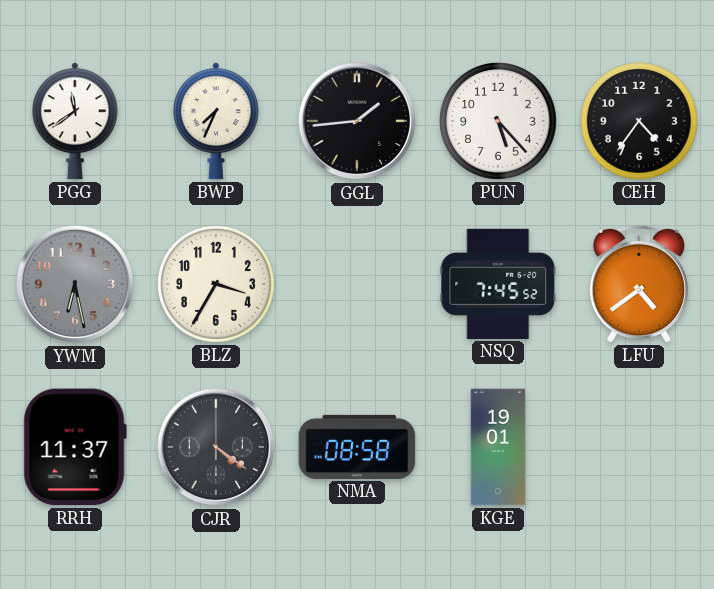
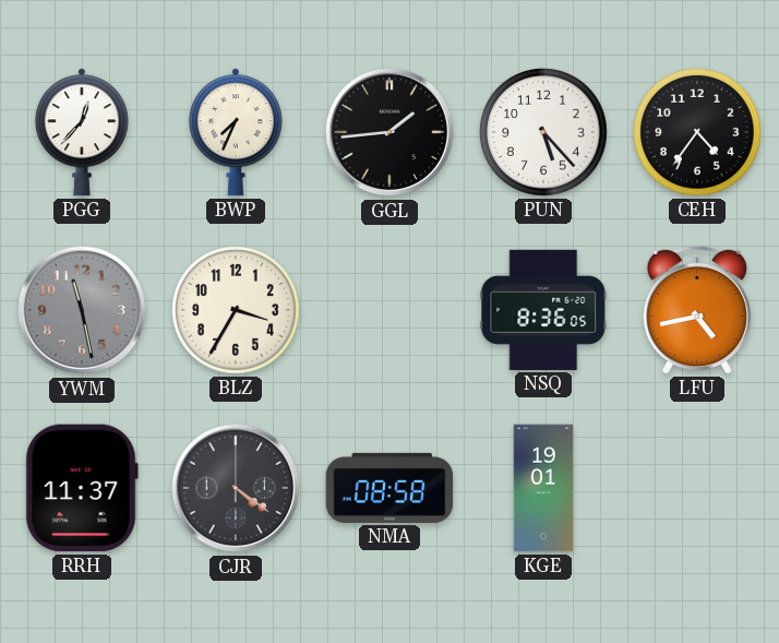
PGG: 11:39 -> 12:37
YWM: 6:28 -> 11:28
NSQ: 7:45 -> 8:36
LFU: 4:39 -> 4:43
